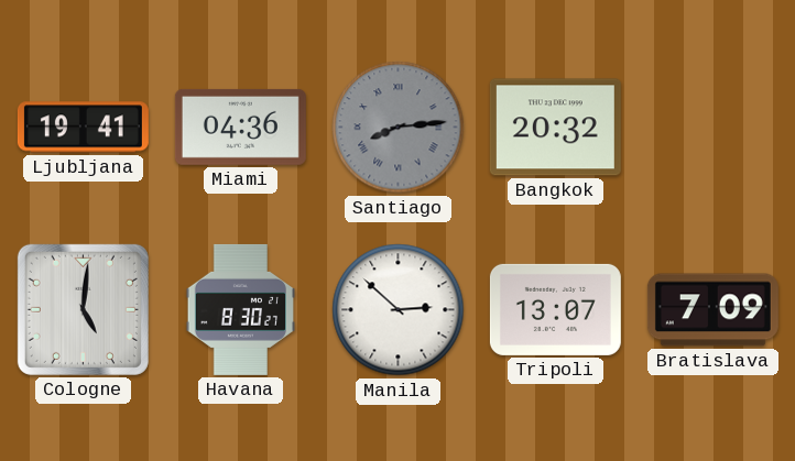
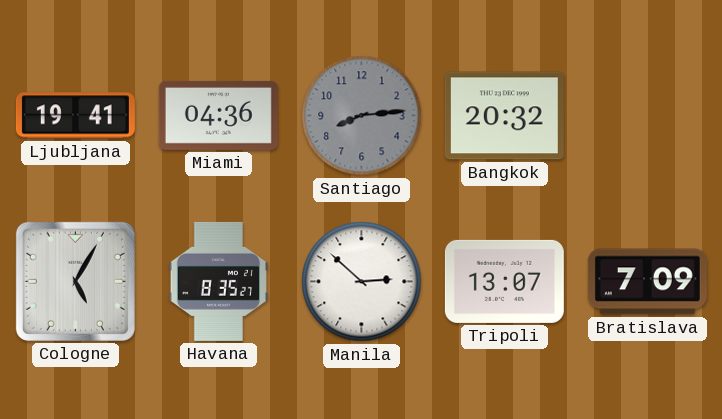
Santiago numerals: Roman -> Arabic
Cologne: 5:01 -> 5:05
Havana: 8:30 -> 8:35
